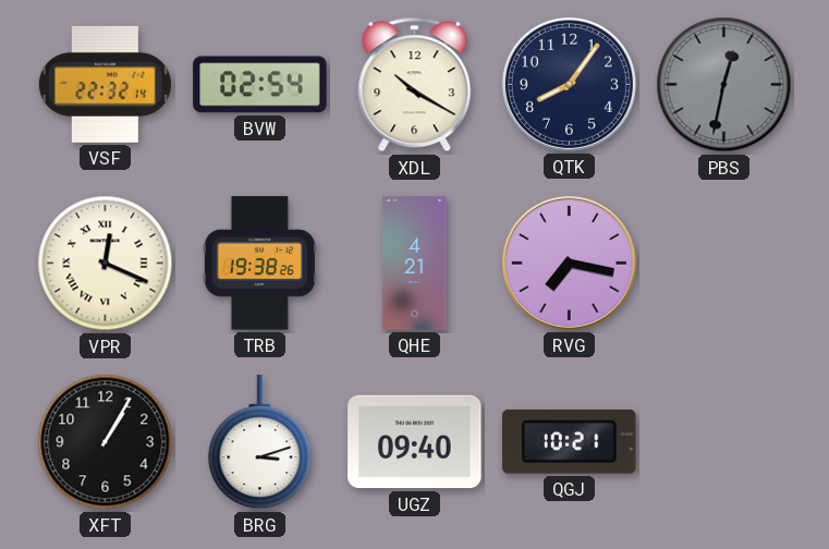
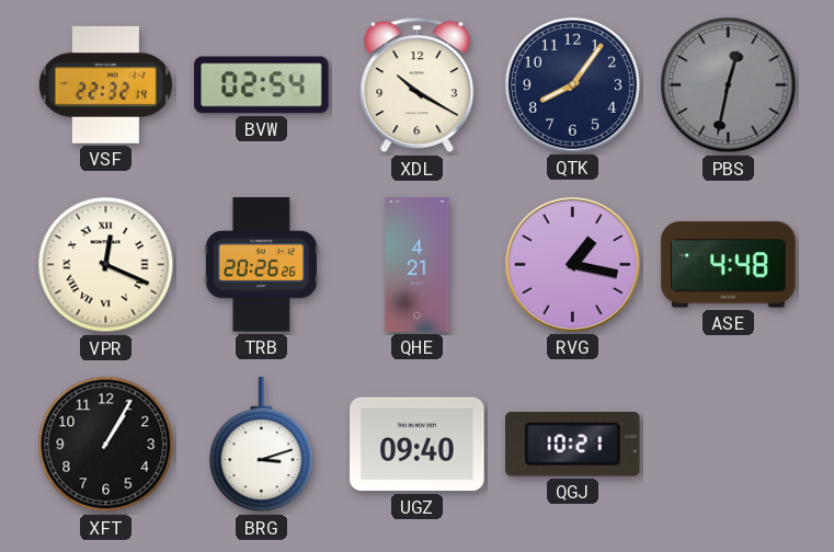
TRB: 19:38 -> 20:26
RVG: 7:17 -> 1:17
ASE: none -> 4:48
